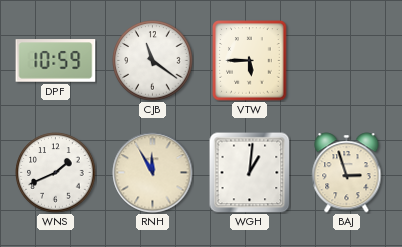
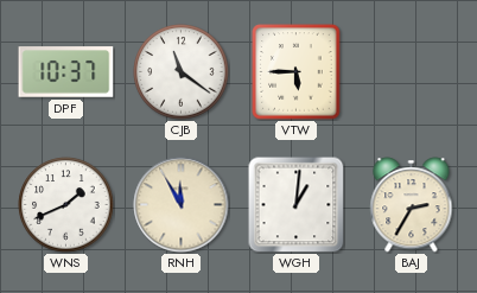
DPF: 10:59 -> 10:37
BAJ: 2:57 -> 2:35
